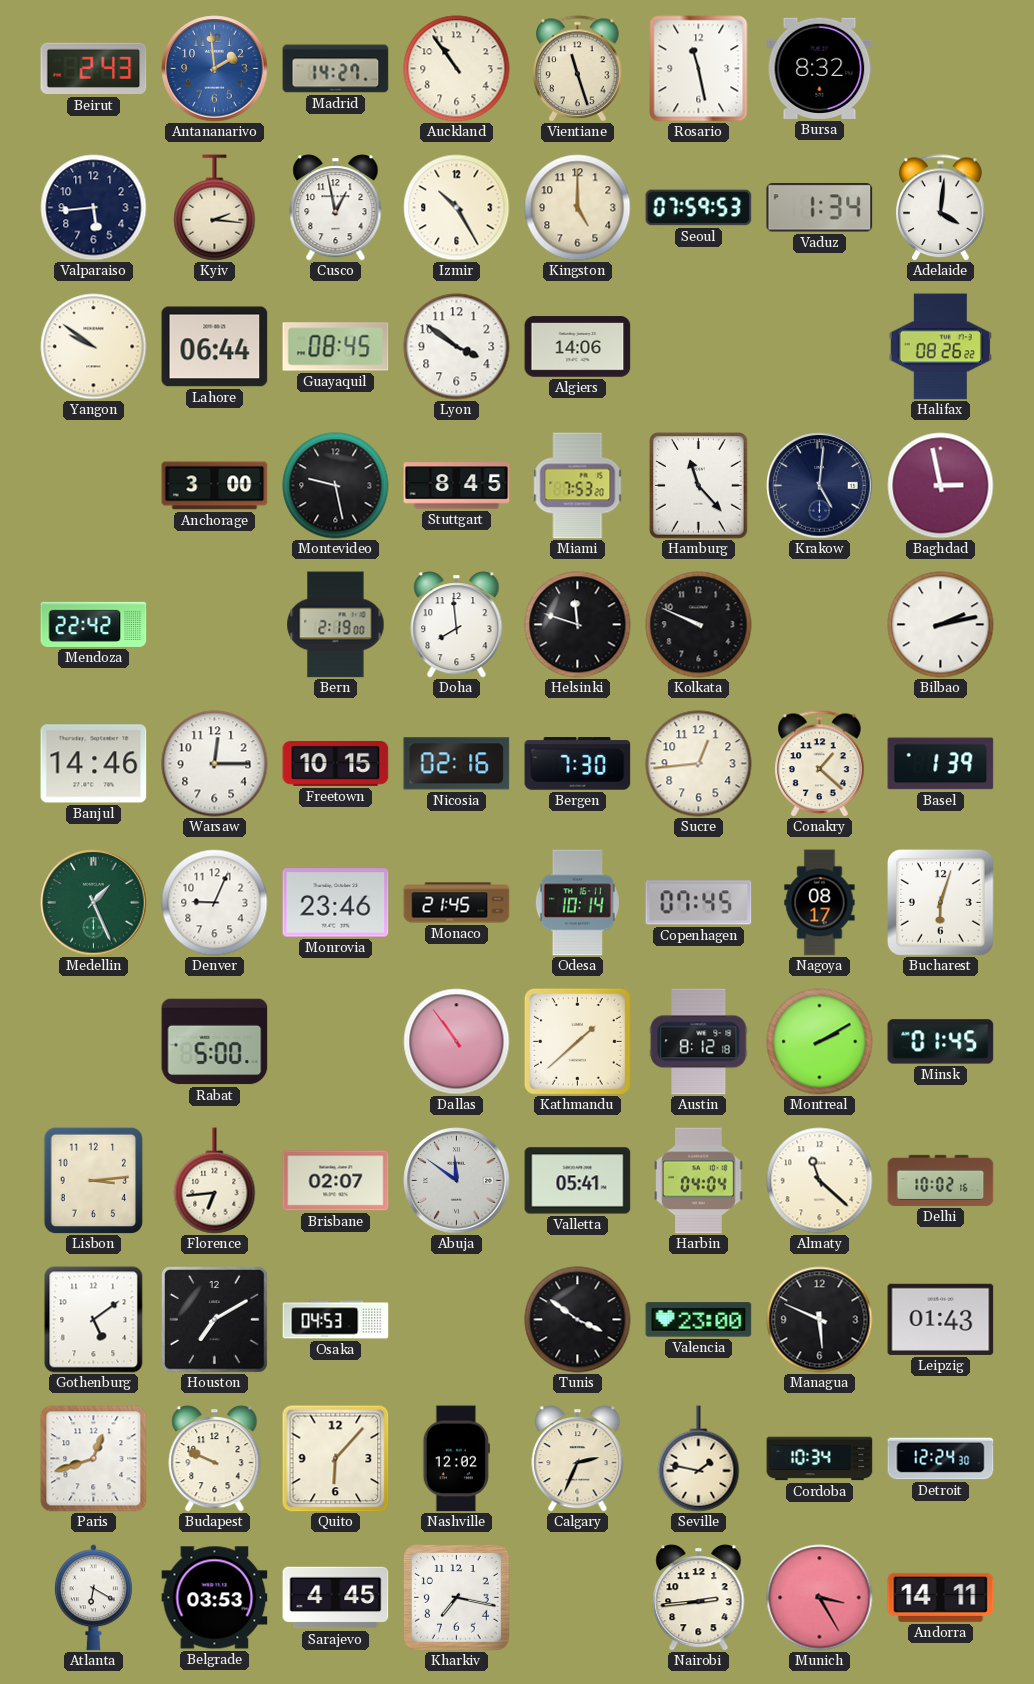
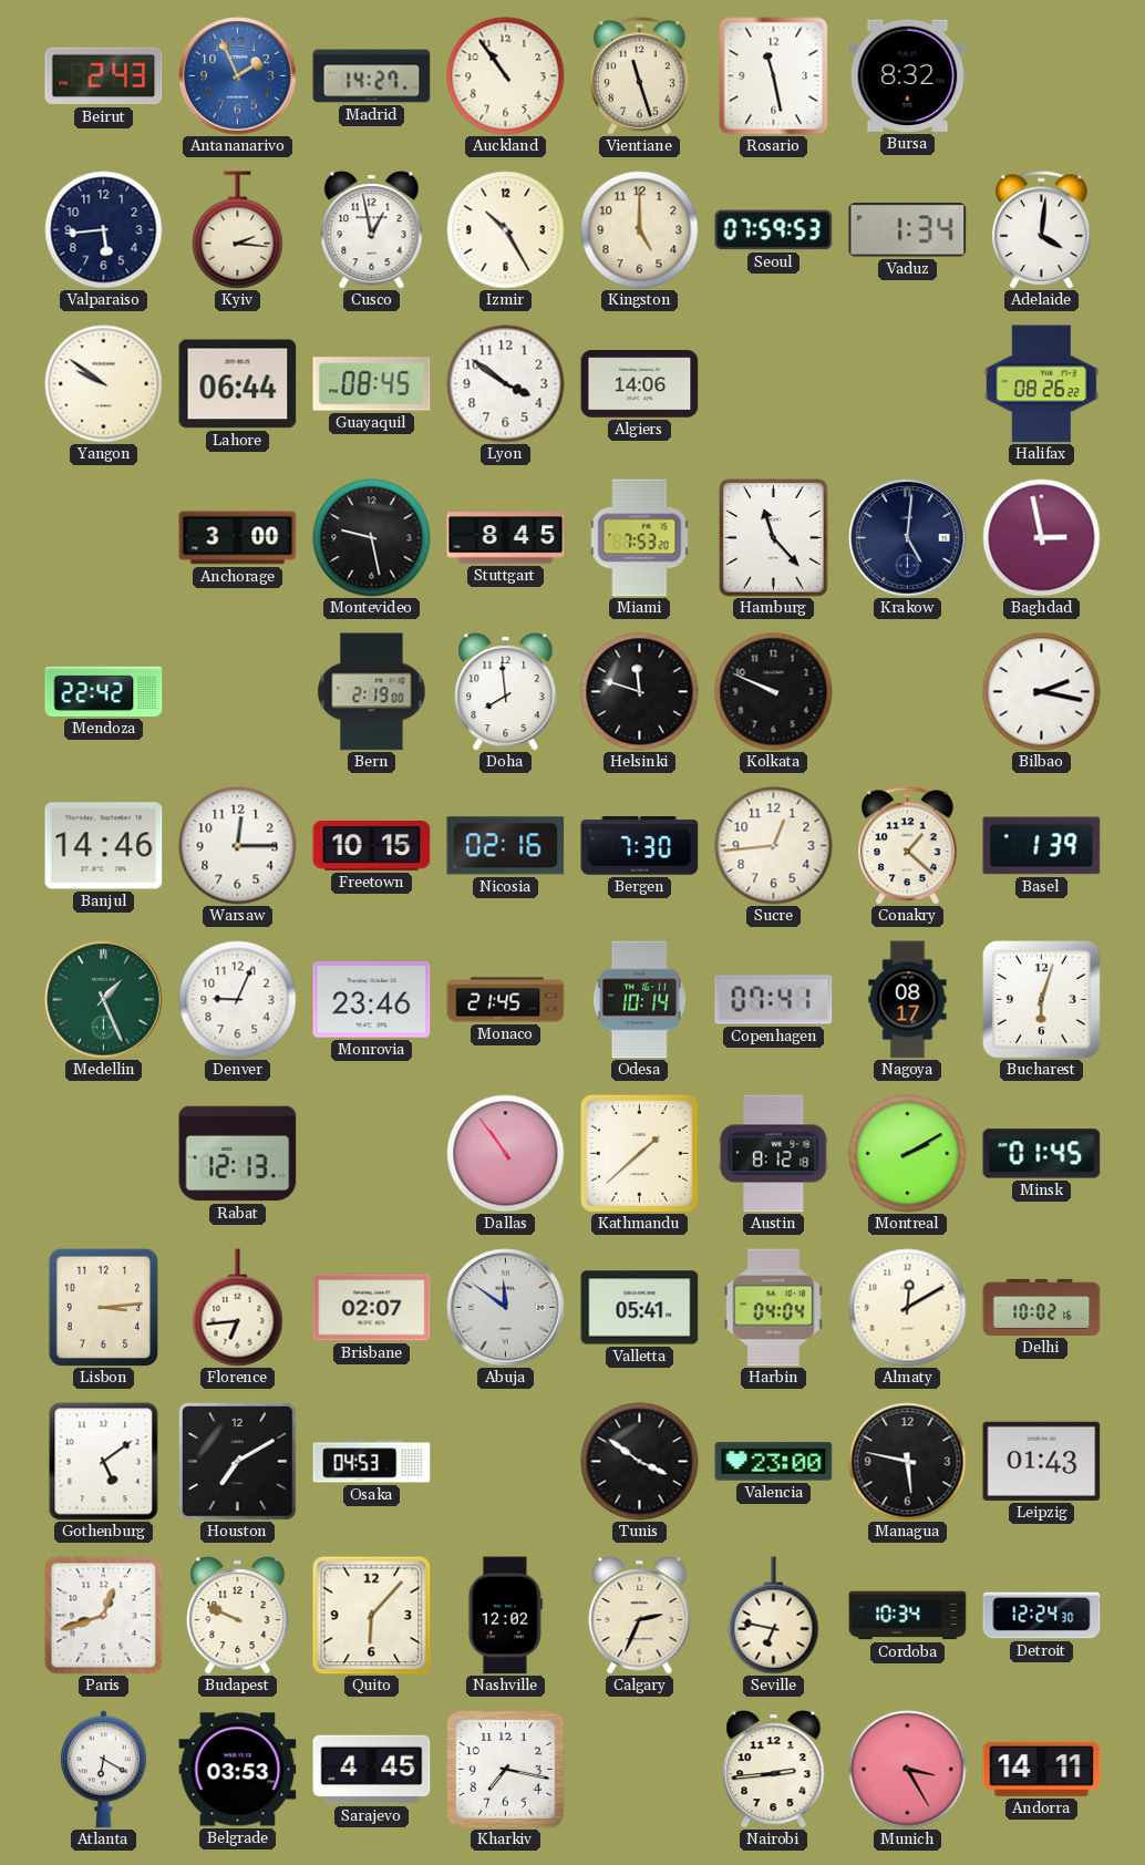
Antananarivo: 1:59 -> 1:56
Bilbao: 2:13 -> 2:17
Copenhagen: 07:45 -> 07:41
Rabat: 5:00 -> 12:13
Almaty: 11:22 -> 12:10
Managua: 5:49 -> 5:47
Seville: 1:47 -> 6:47
